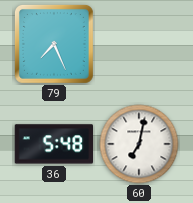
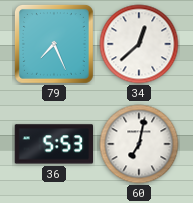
34: none -> 12:38
36: 5:48 -> 5:53
